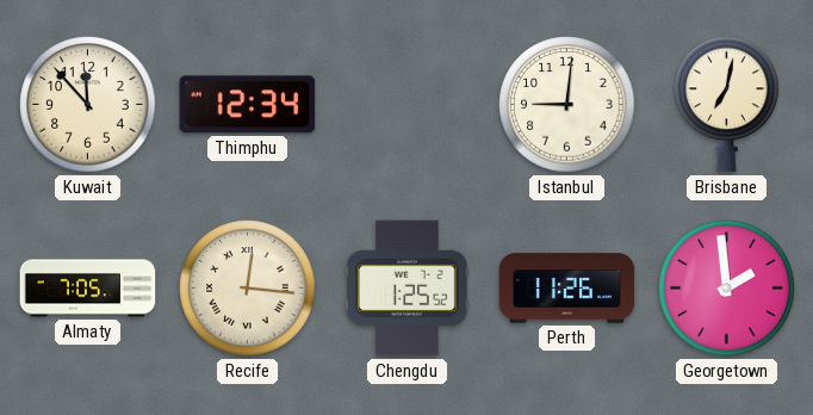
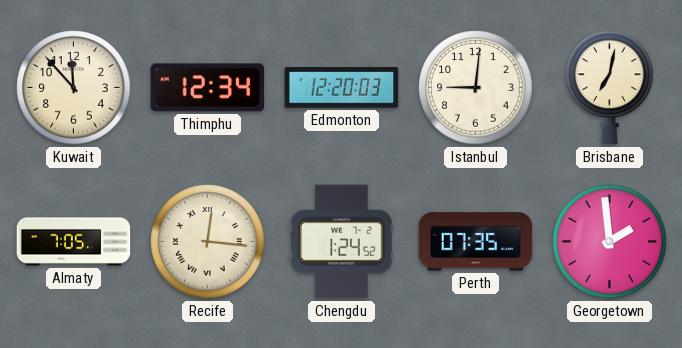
Edmonton: none -> 12:20
Chengdu: 1:25 -> 1:24
Perth: 11:26 -> 07:35
